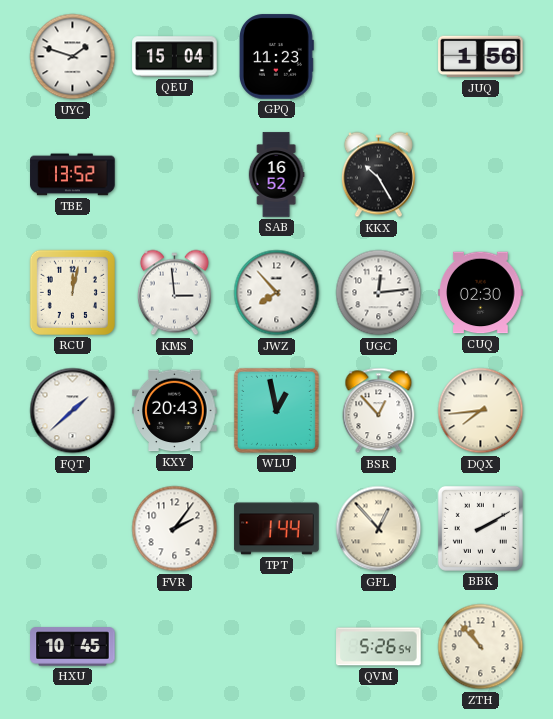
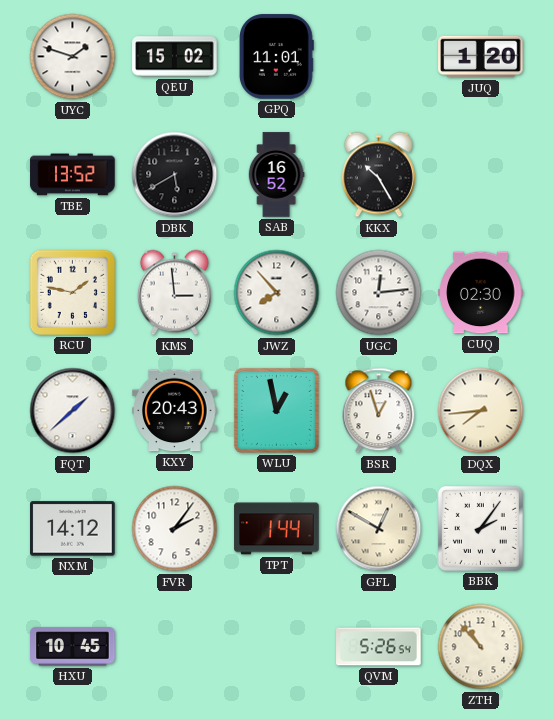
QEU: 15:04 -> 15:02
GPQ: 11:23 -> 11:01
JUQ: 1:56 -> 1:20
DBK: none -> 5:40
RCU: 12:02 -> 1:47
BSR: 12:53 -> 12:57
NXM: none -> 14:12
GFL: 12:53 -> 12:50
BBK: 2:10 -> 2:06
